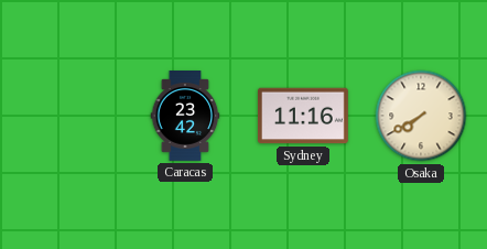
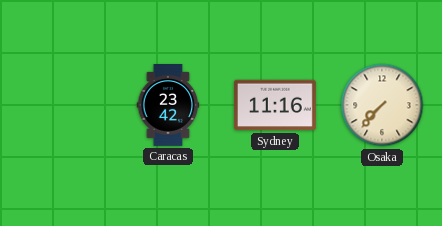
Osaka: 7:40 -> 7:37
